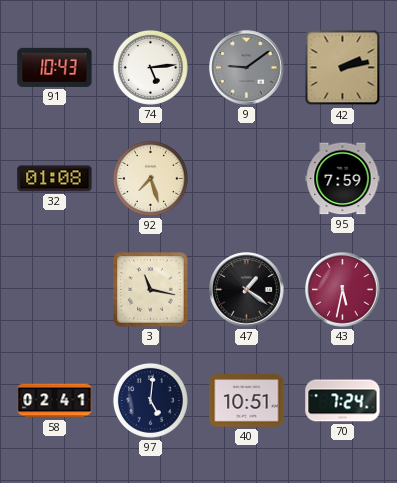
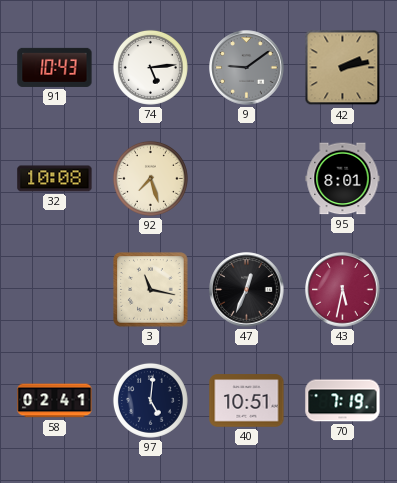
32: 01:08 -> 10:08
95: 7:59 -> 8:01
47: 1:21 -> 12:34
70: 7:24 -> 7:19
